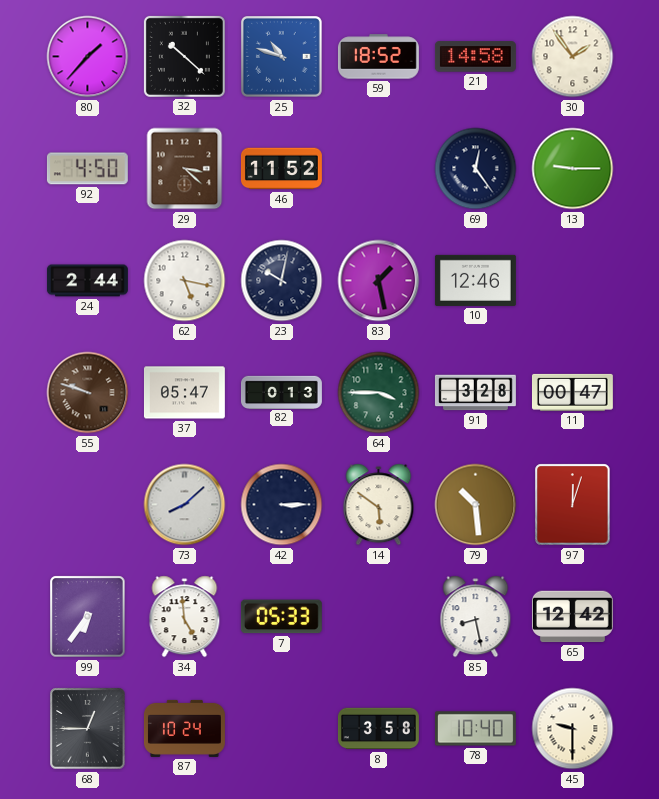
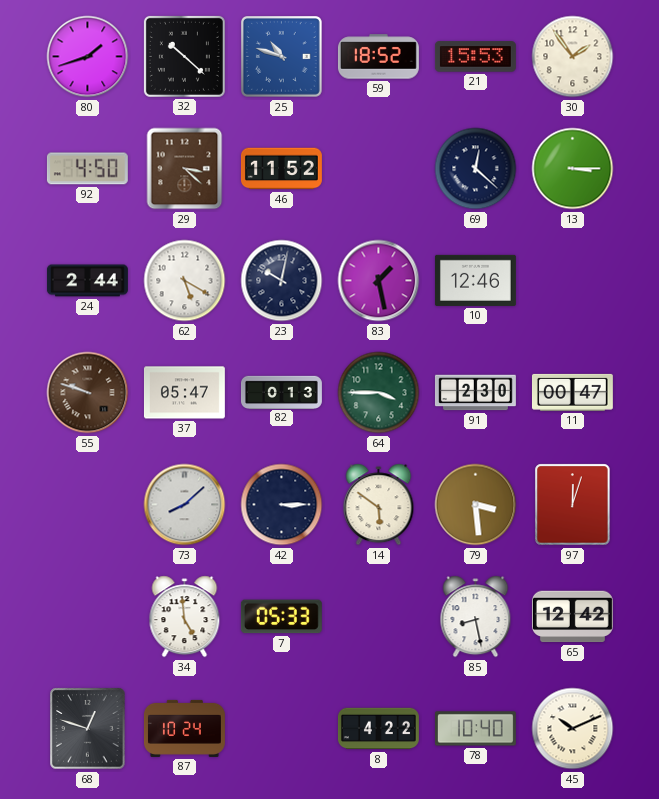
80: 1:37 -> 1:42
21: 14:58 -> 15:53
69: 12:24 -> 12:22
13: 9:15 -> 3:15
62: 5:17 -> 5:20
91: 3:28 -> 2:30
79: 10:29 -> 3:29
99: 6:36 -> none
68: 12:45 -> 12:48
8: 3:58 -> 4:22
45: 9:30 -> 10:11
